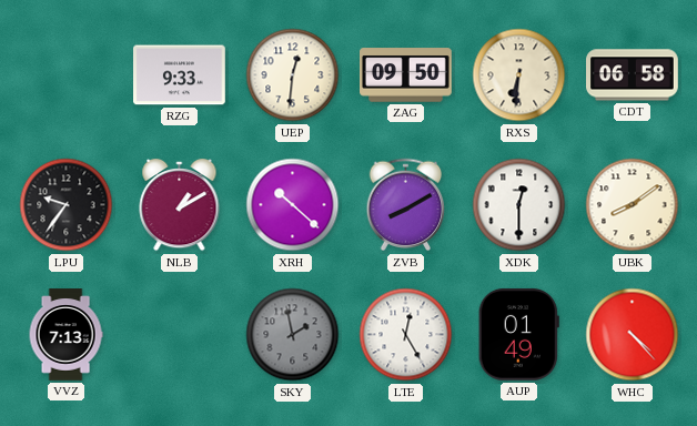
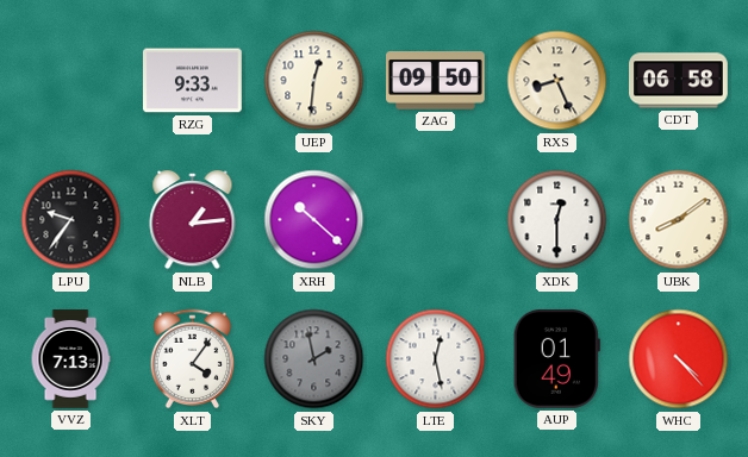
RXS: 6:31 -> 8:26
NLB: 1:10 -> 1:14
ZVB: 8:10 -> none
XLT: none -> 4:06
LTE: 12:25 -> 12:28
